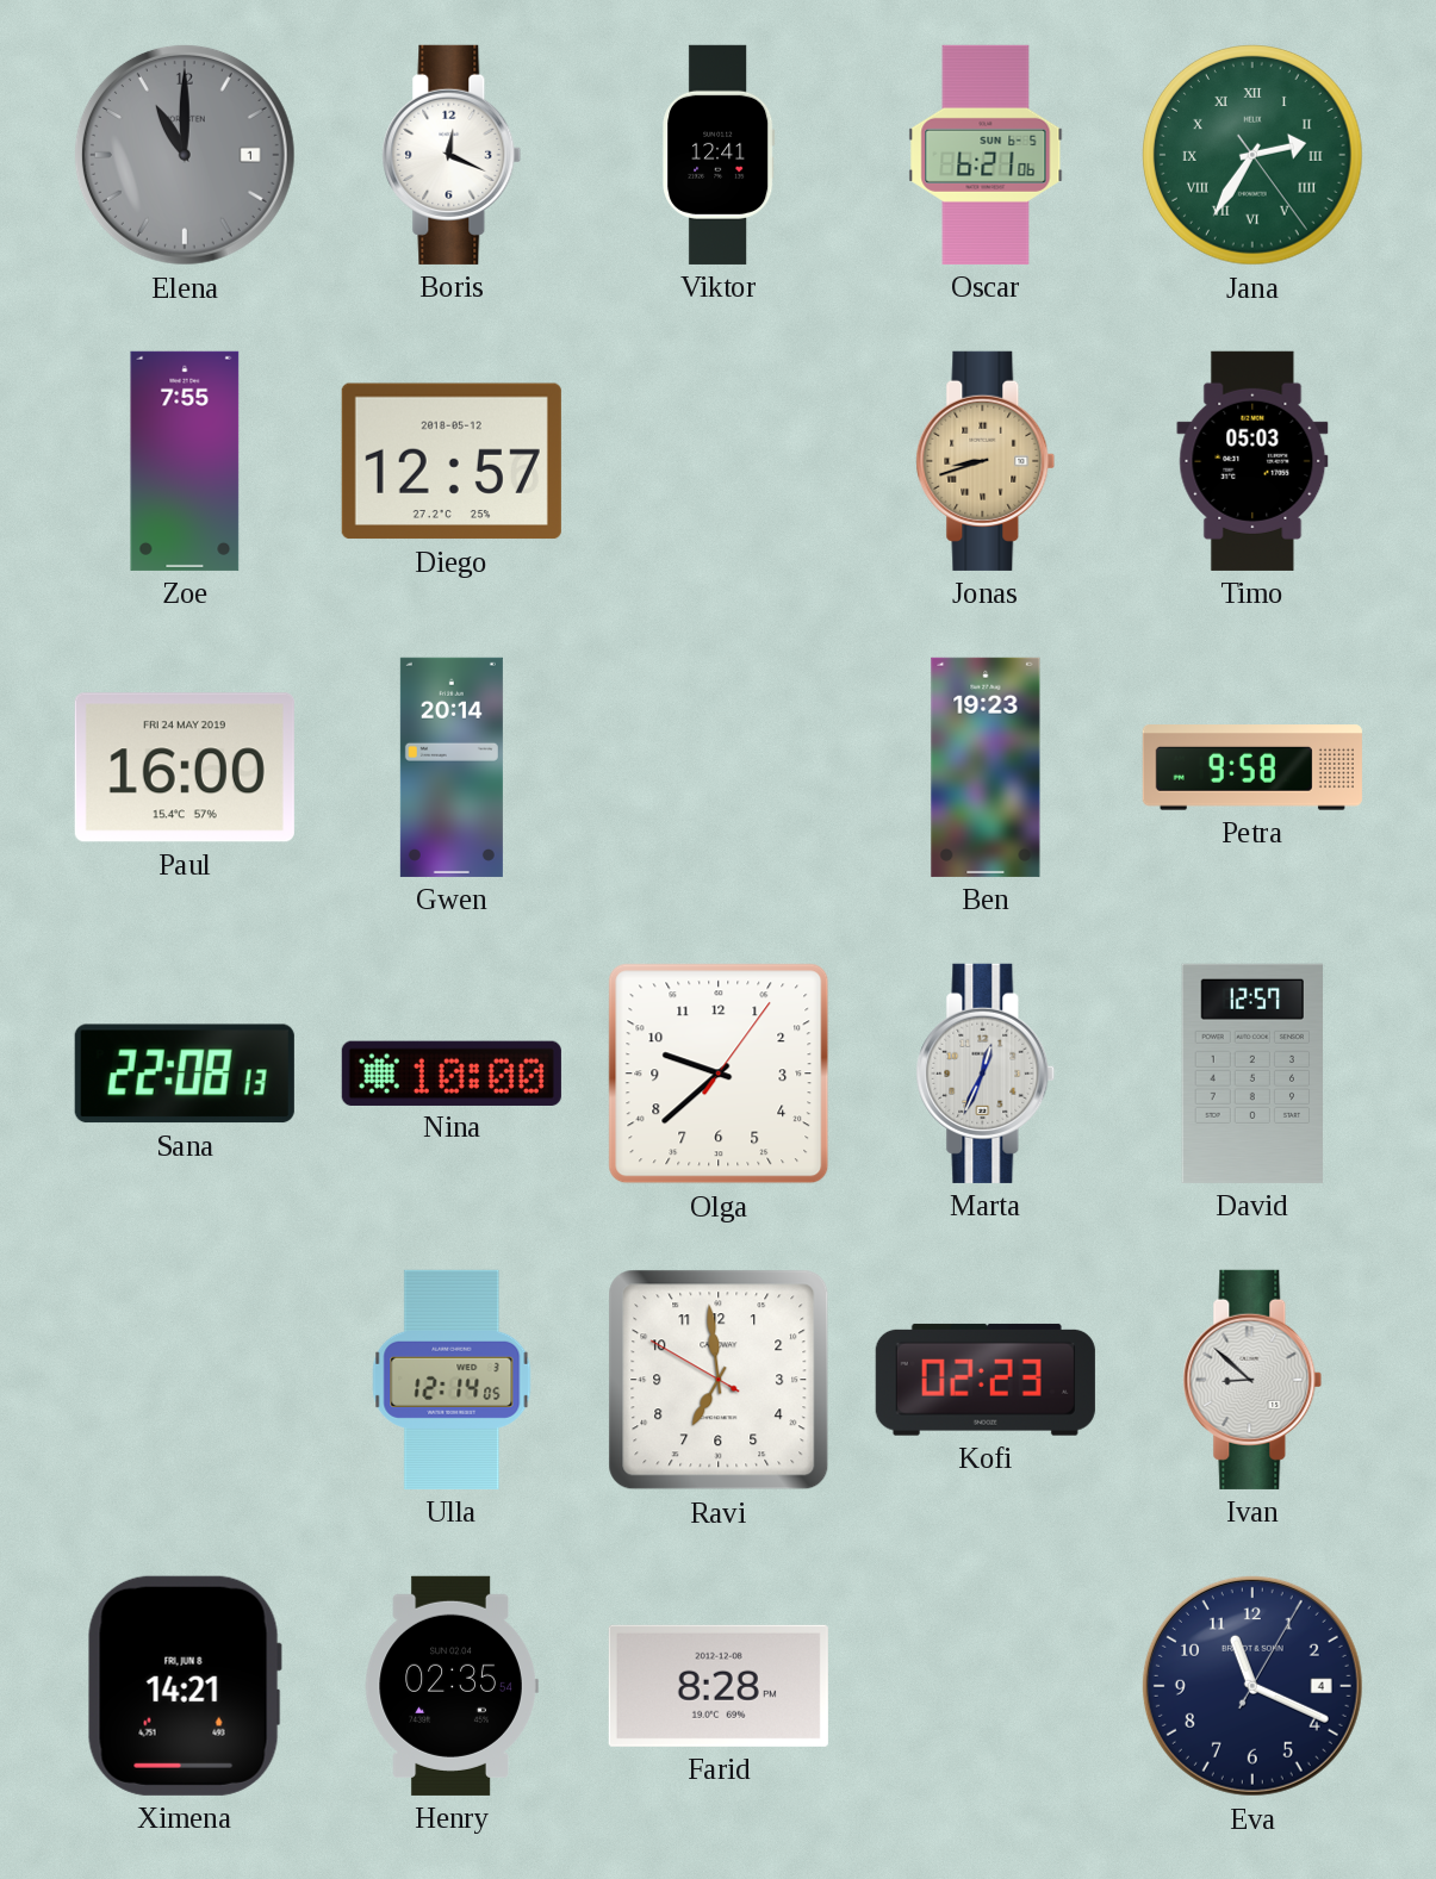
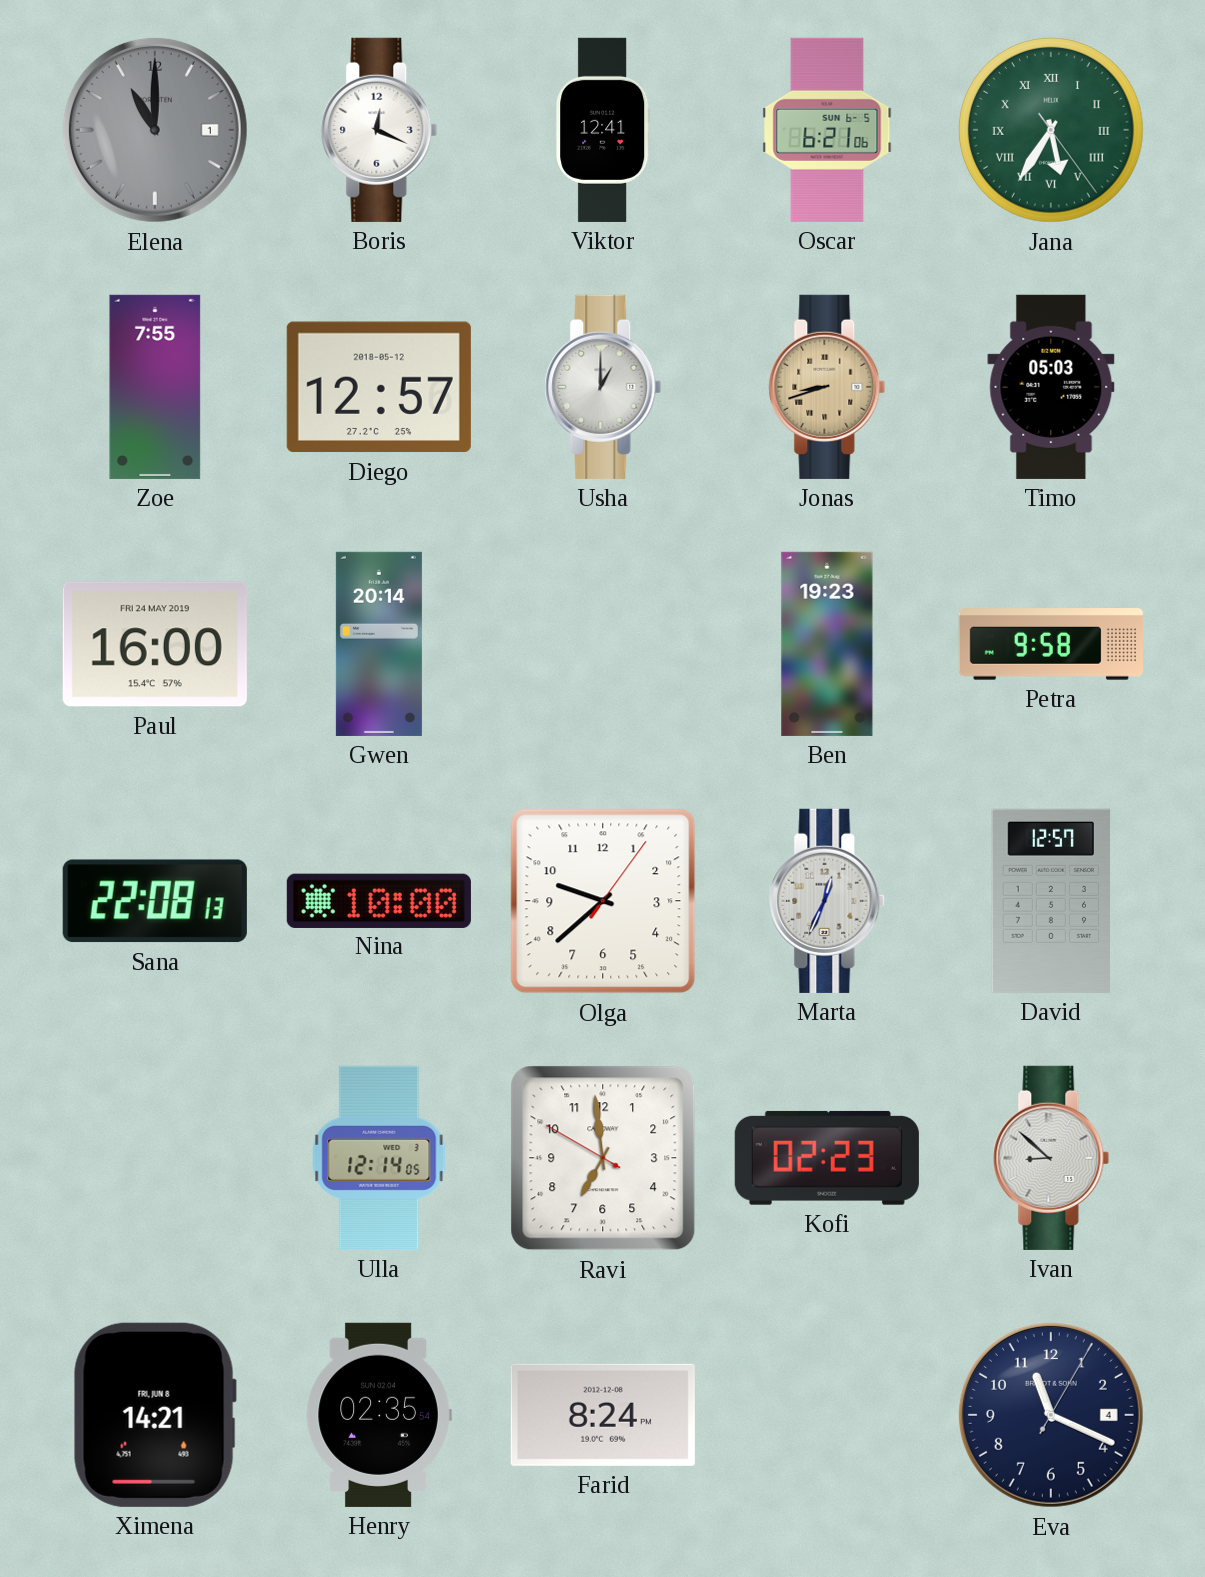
Jana: 2:35 -> 5:35
Usha: none -> 1:00
Farid: 8:28 -> 8:24
